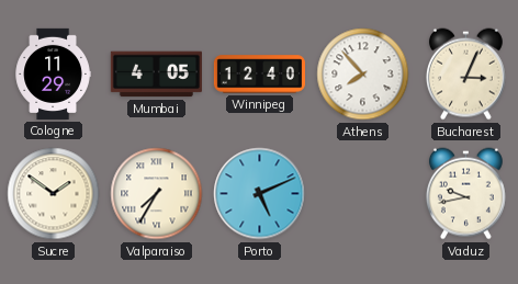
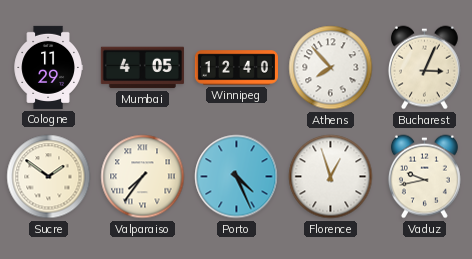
Valparaiso: 7:35 -> 7:36
Porto: 5:11 -> 4:26
Florence: none -> 12:57
